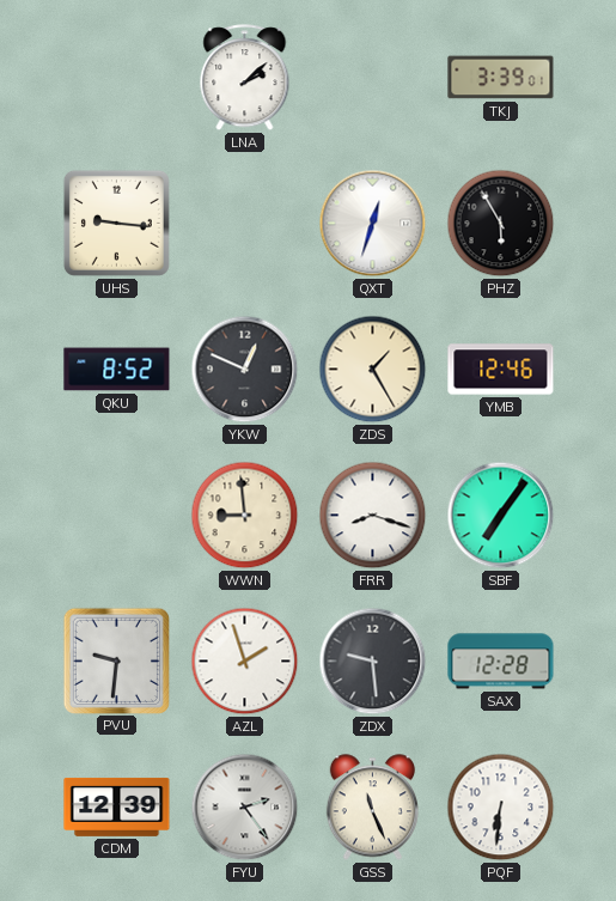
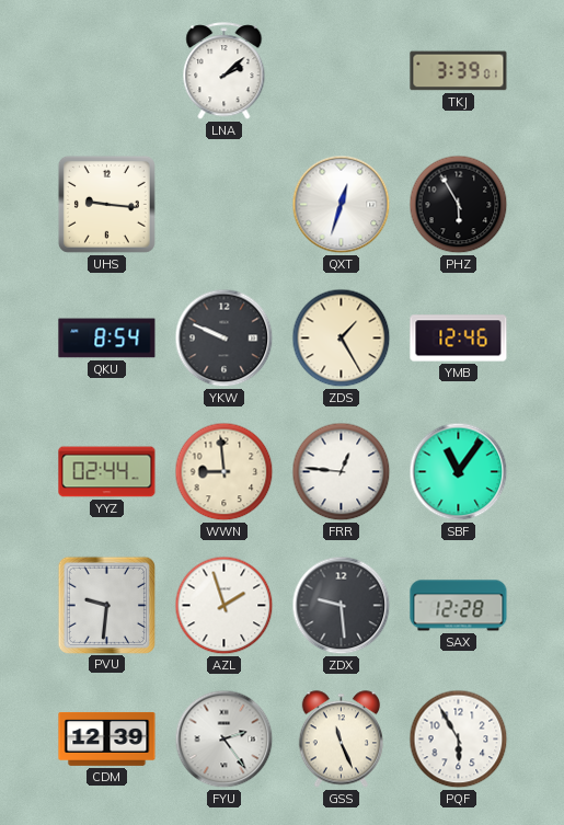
QKU: 8:52 -> 8:54
YKW: 12:49 -> 9:49
YYZ: none -> 02:44
FRR: 8:18 -> 12:46
SBF: 7:06 -> 11:06
PQF: 6:31 -> 5:55
